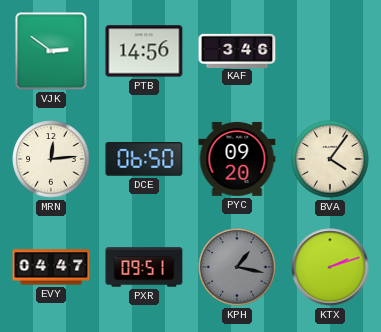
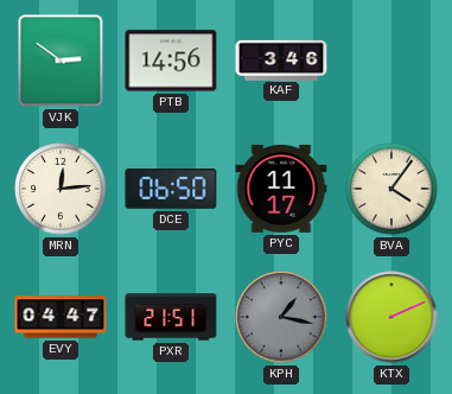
PYC: 09:20 -> 11:17
PXR: 09:51 -> 21:51
KTX: 2:12 -> 2:11
